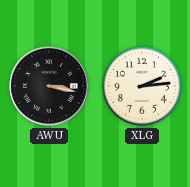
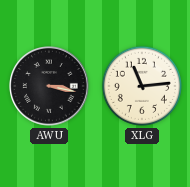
XLG: 2:14 -> 11:14
